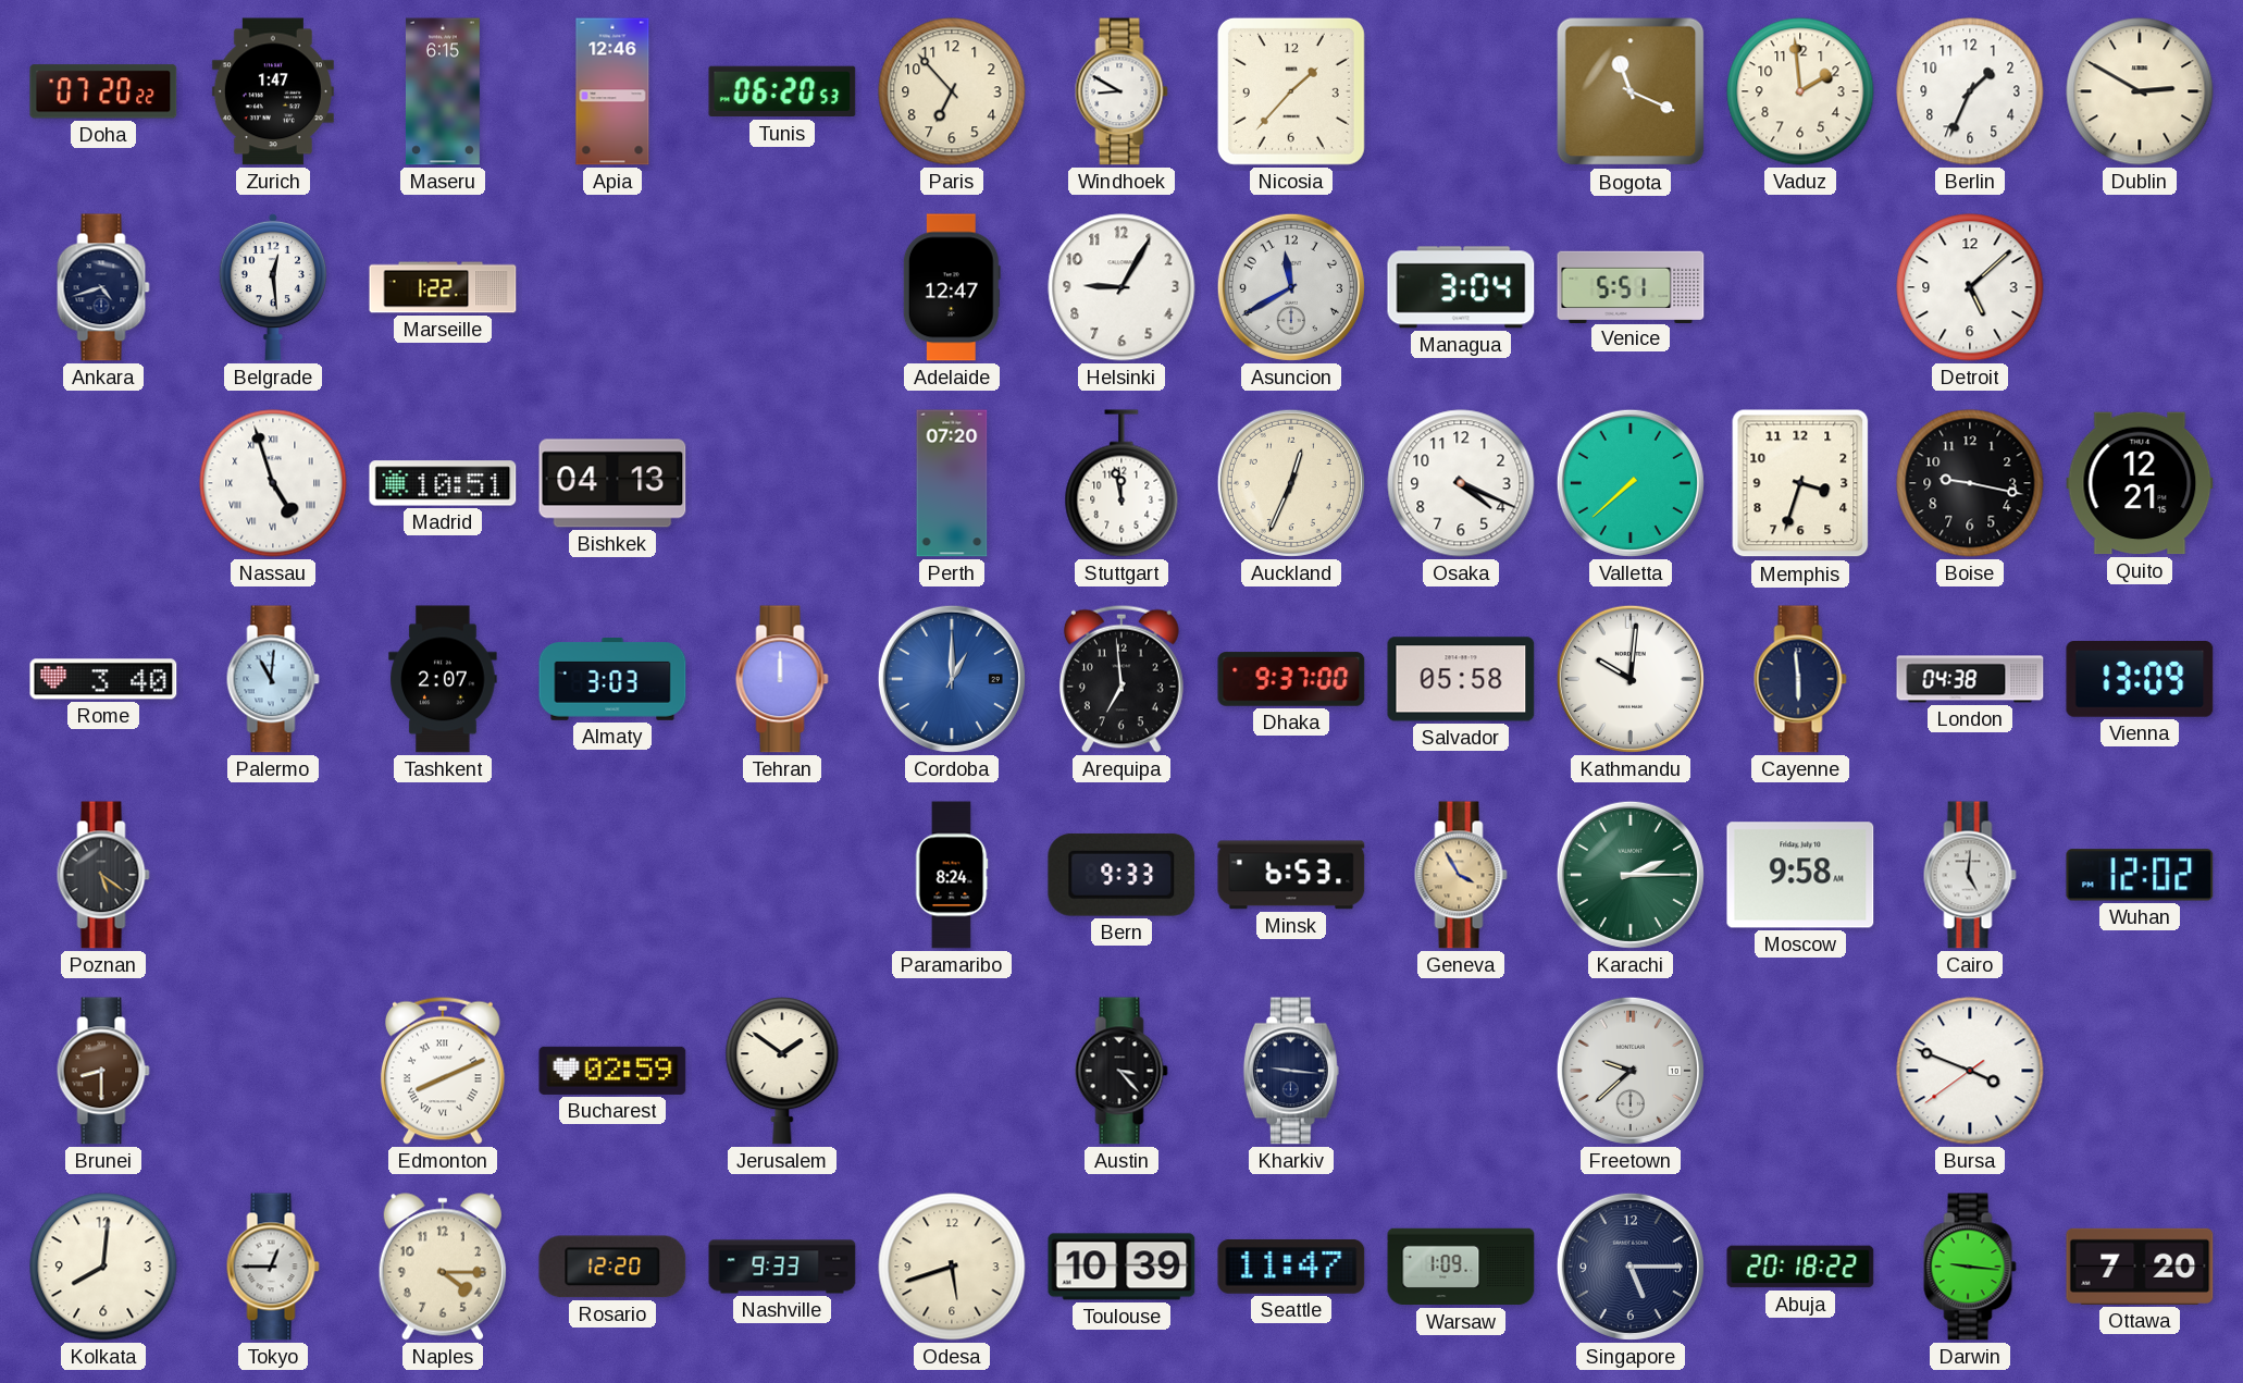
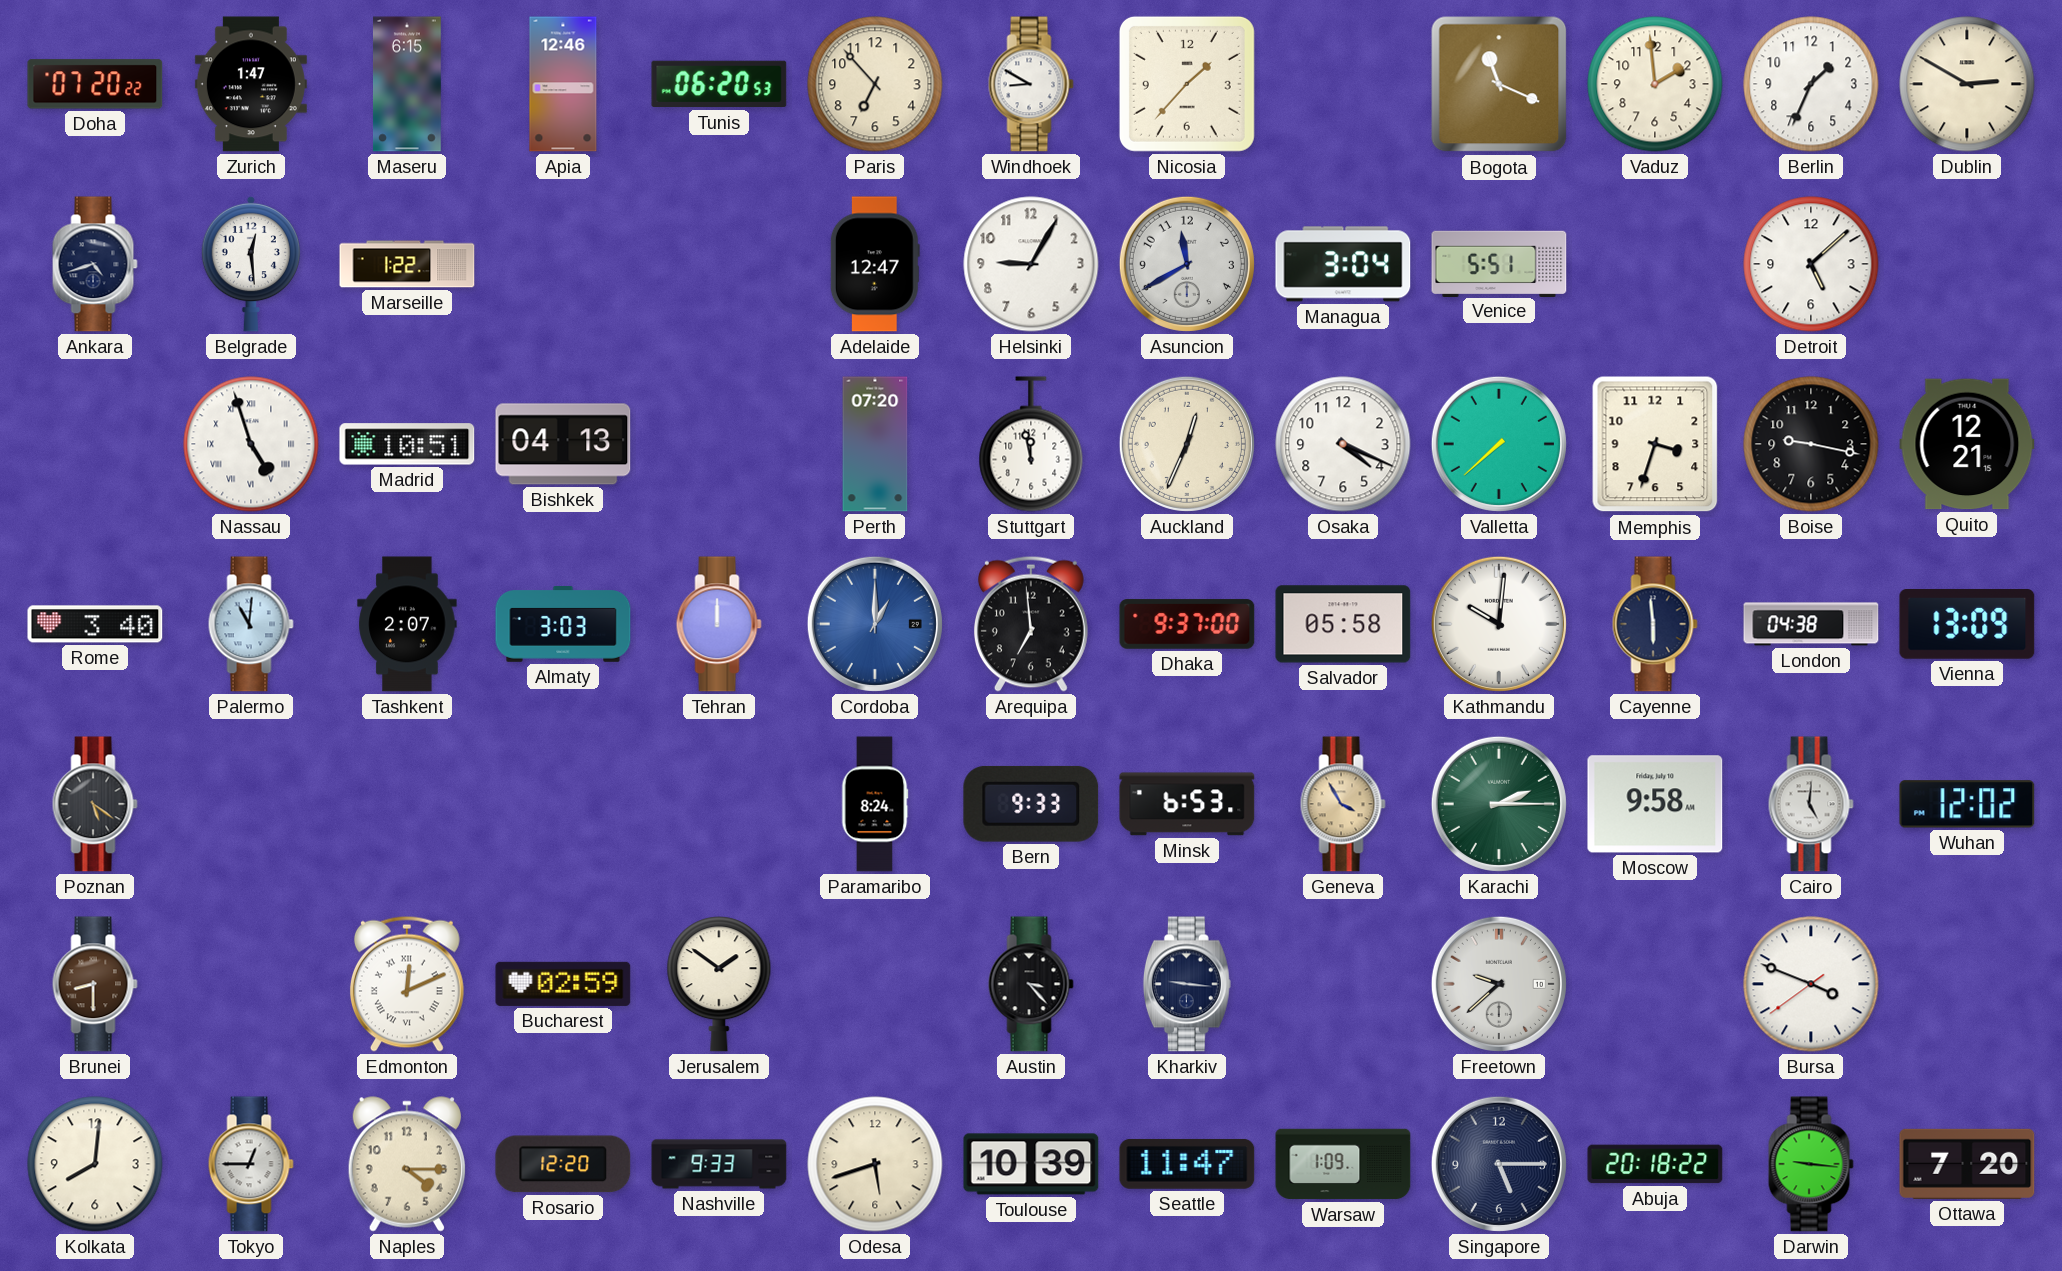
Edmonton: 8:11 -> 12:11
